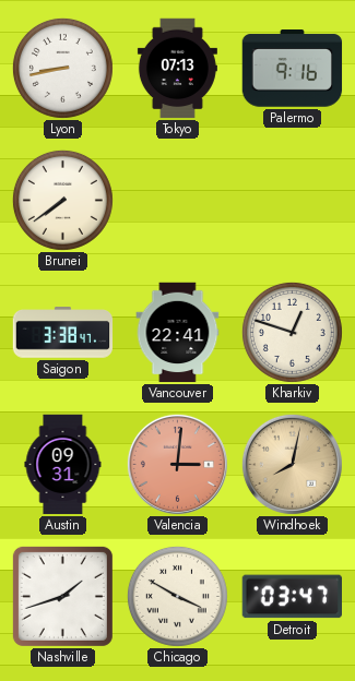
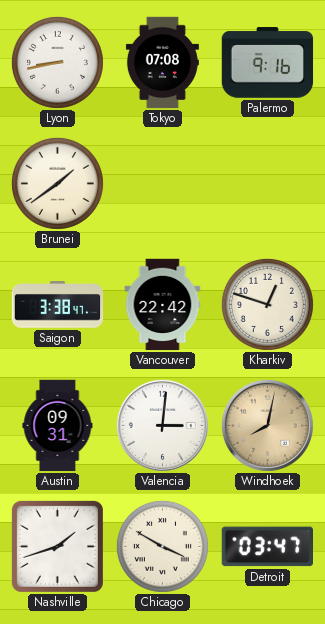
Tokyo: 07:13 -> 07:08
Brunei: 7:39 -> 1:39
Vancouver: 22:41 -> 22:42
Valencia dial: salmon -> white
